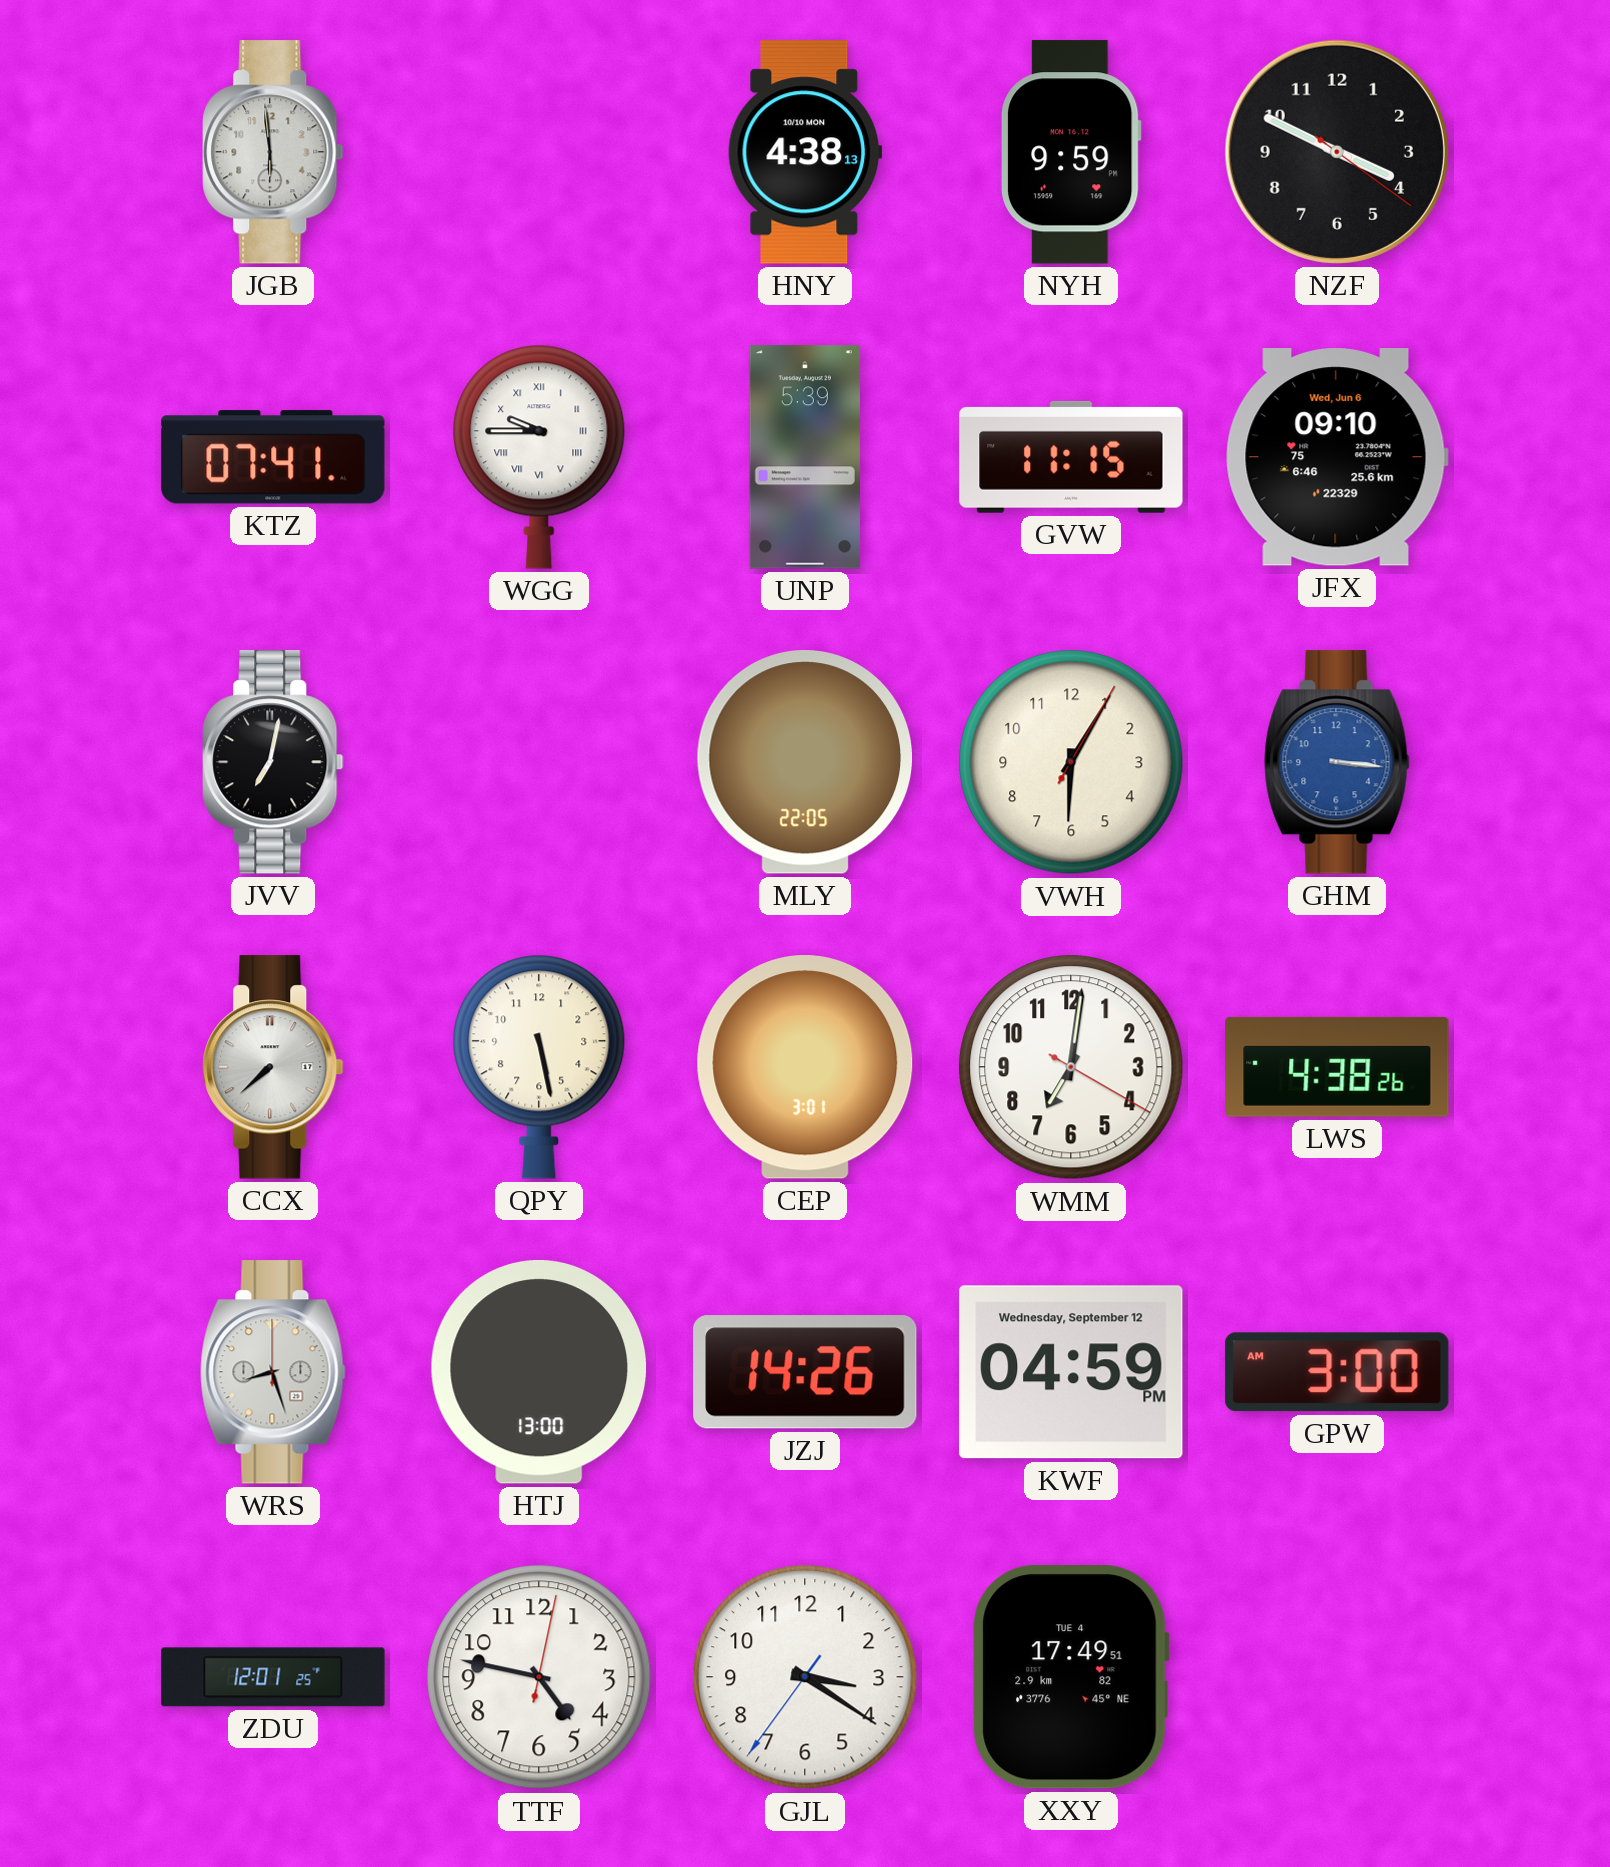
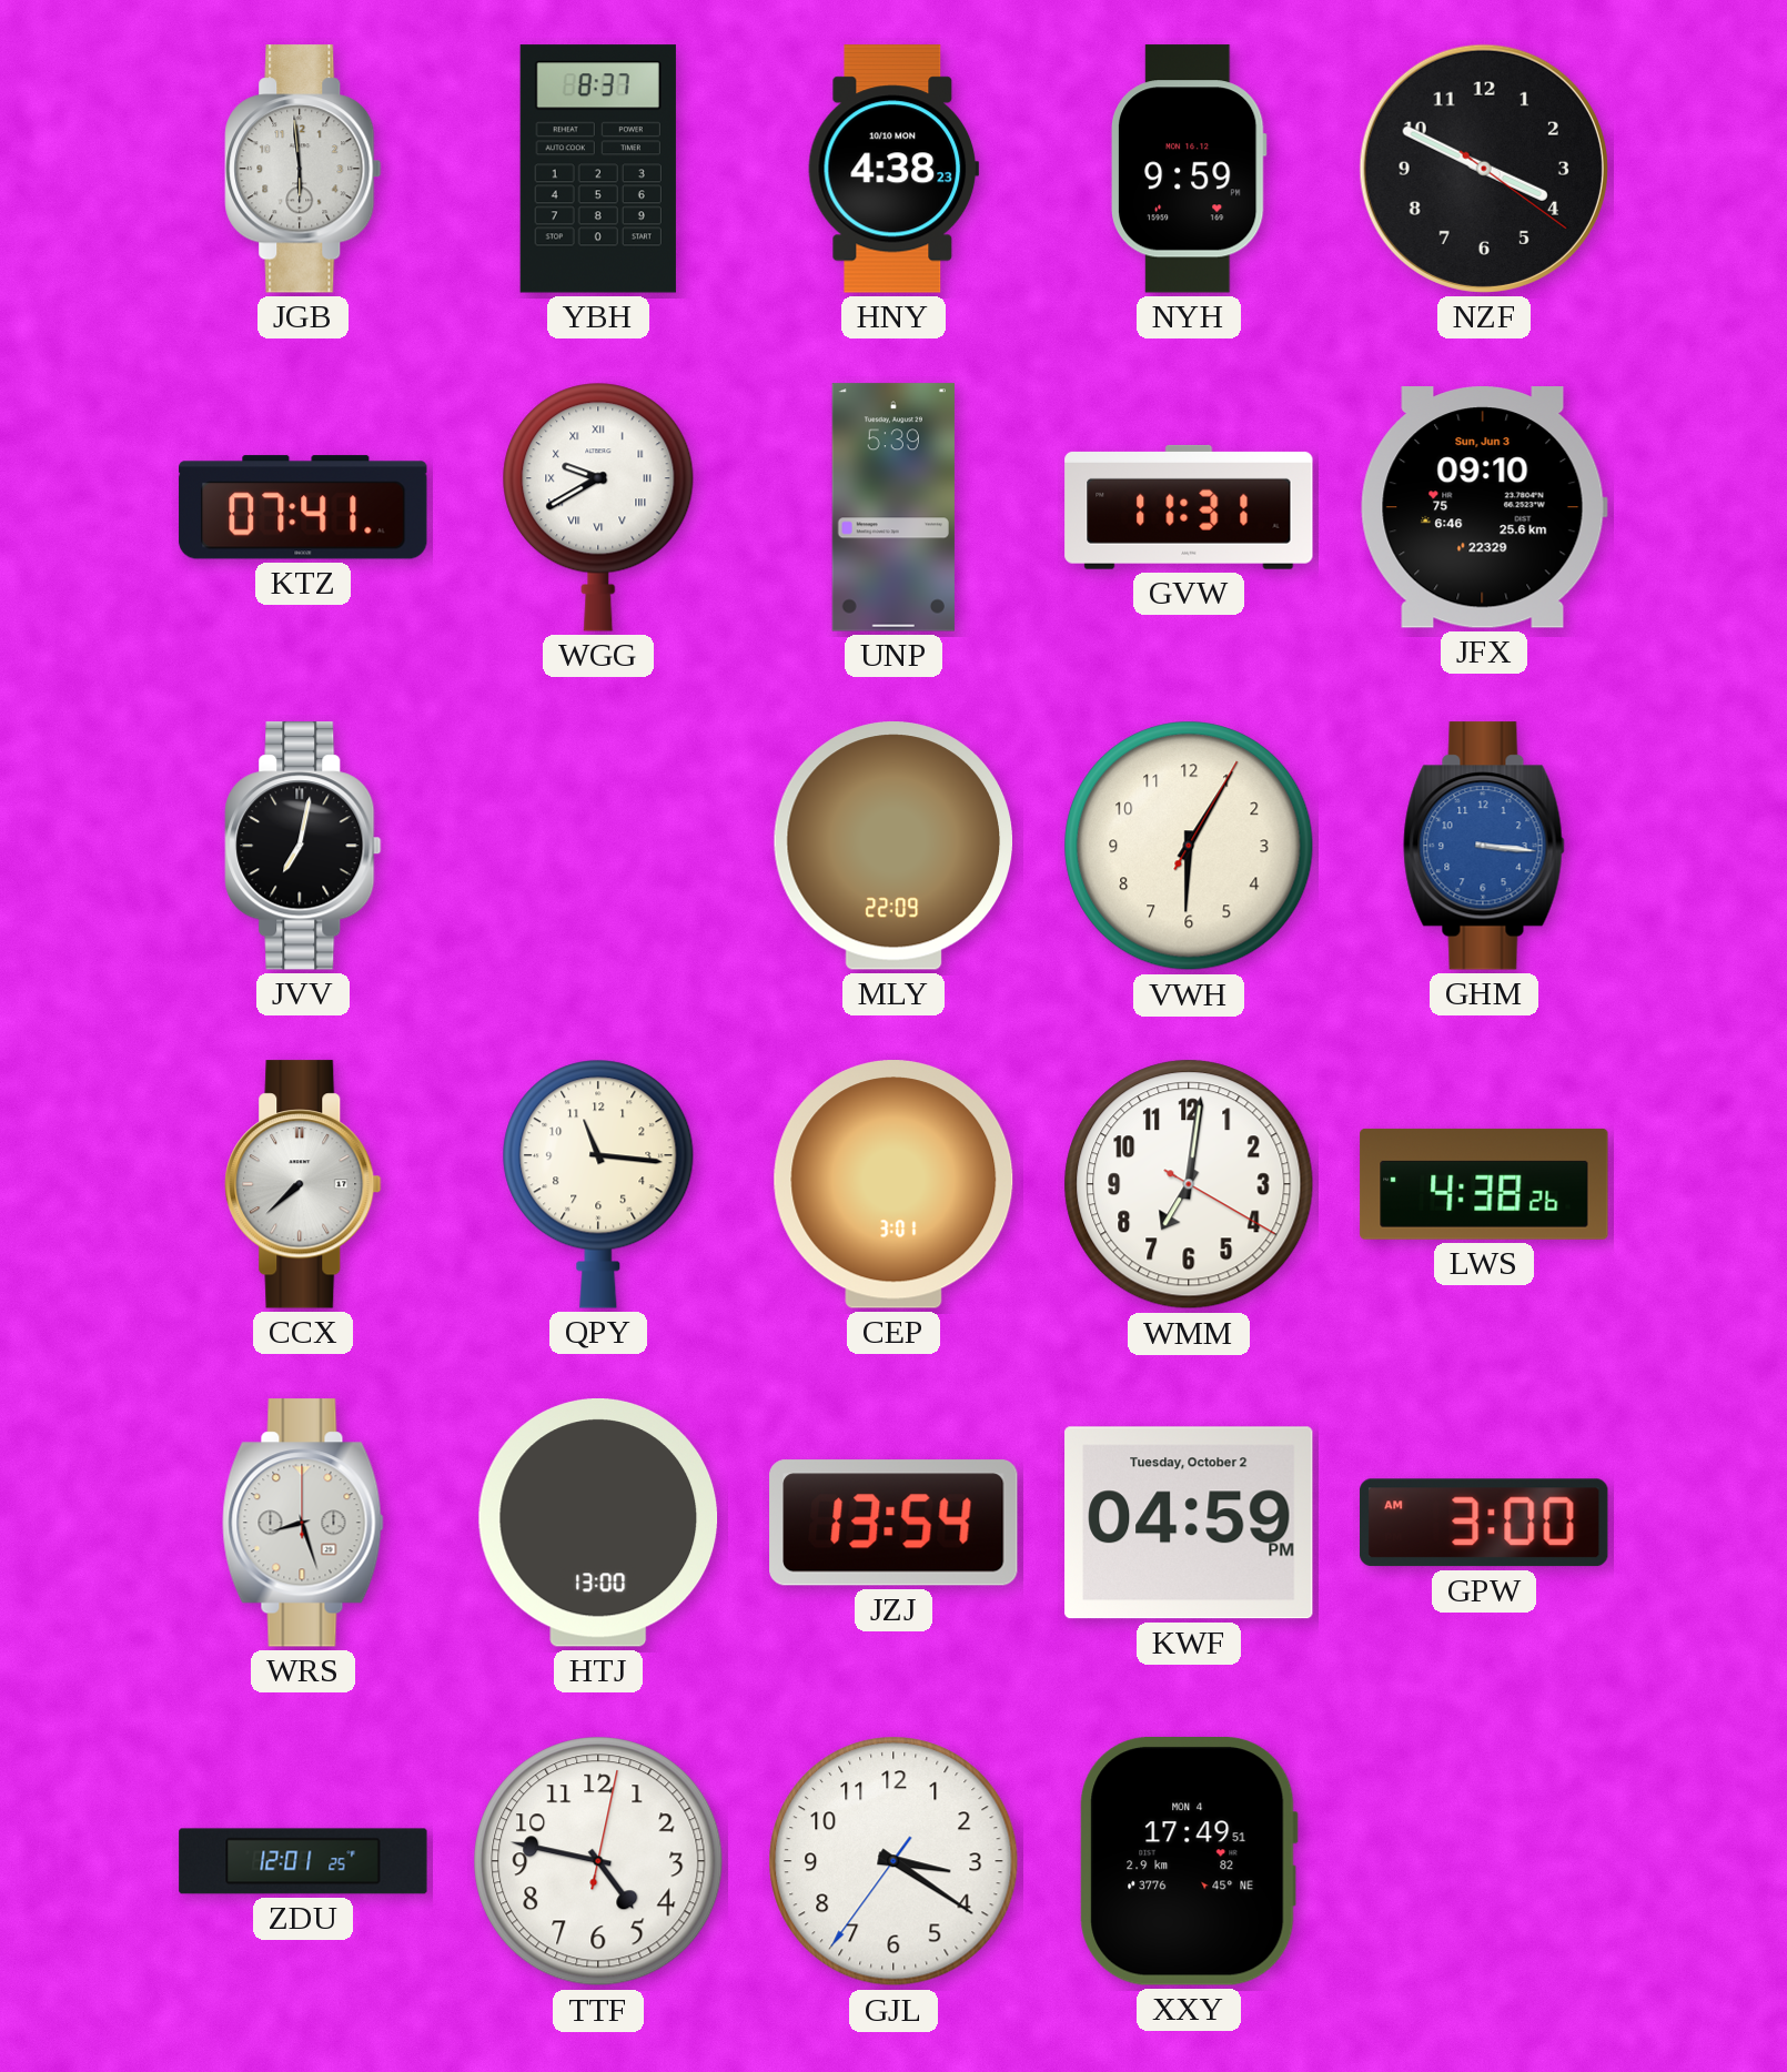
YBH: none -> 8:37
HNY: 4:38:13 -> 4:38:23
WGG: 9:45 -> 9:40
GVW: 11:15 -> 11:31
JFX date: Wed, Jun 6 -> Sun, Jun 3
MLY: 22:05 -> 22:09
QPY: 5:28 -> 11:16
JZJ: 14:26 -> 13:54
KWF date: Wednesday, September 12 -> Tuesday, October 2
XXY date: TUE 4 -> MON 4
